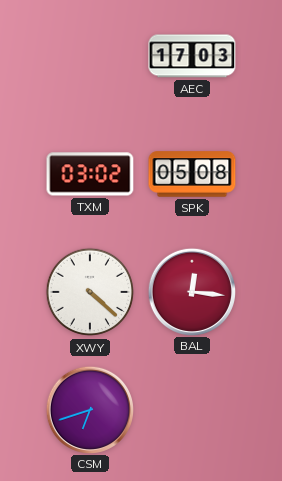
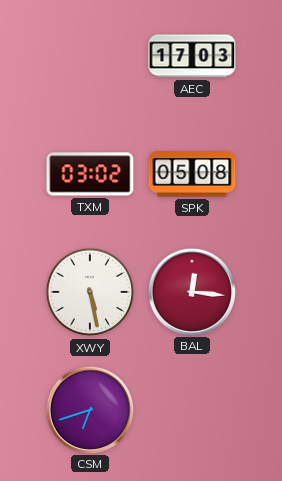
XWY: 4:22 -> 5:28
